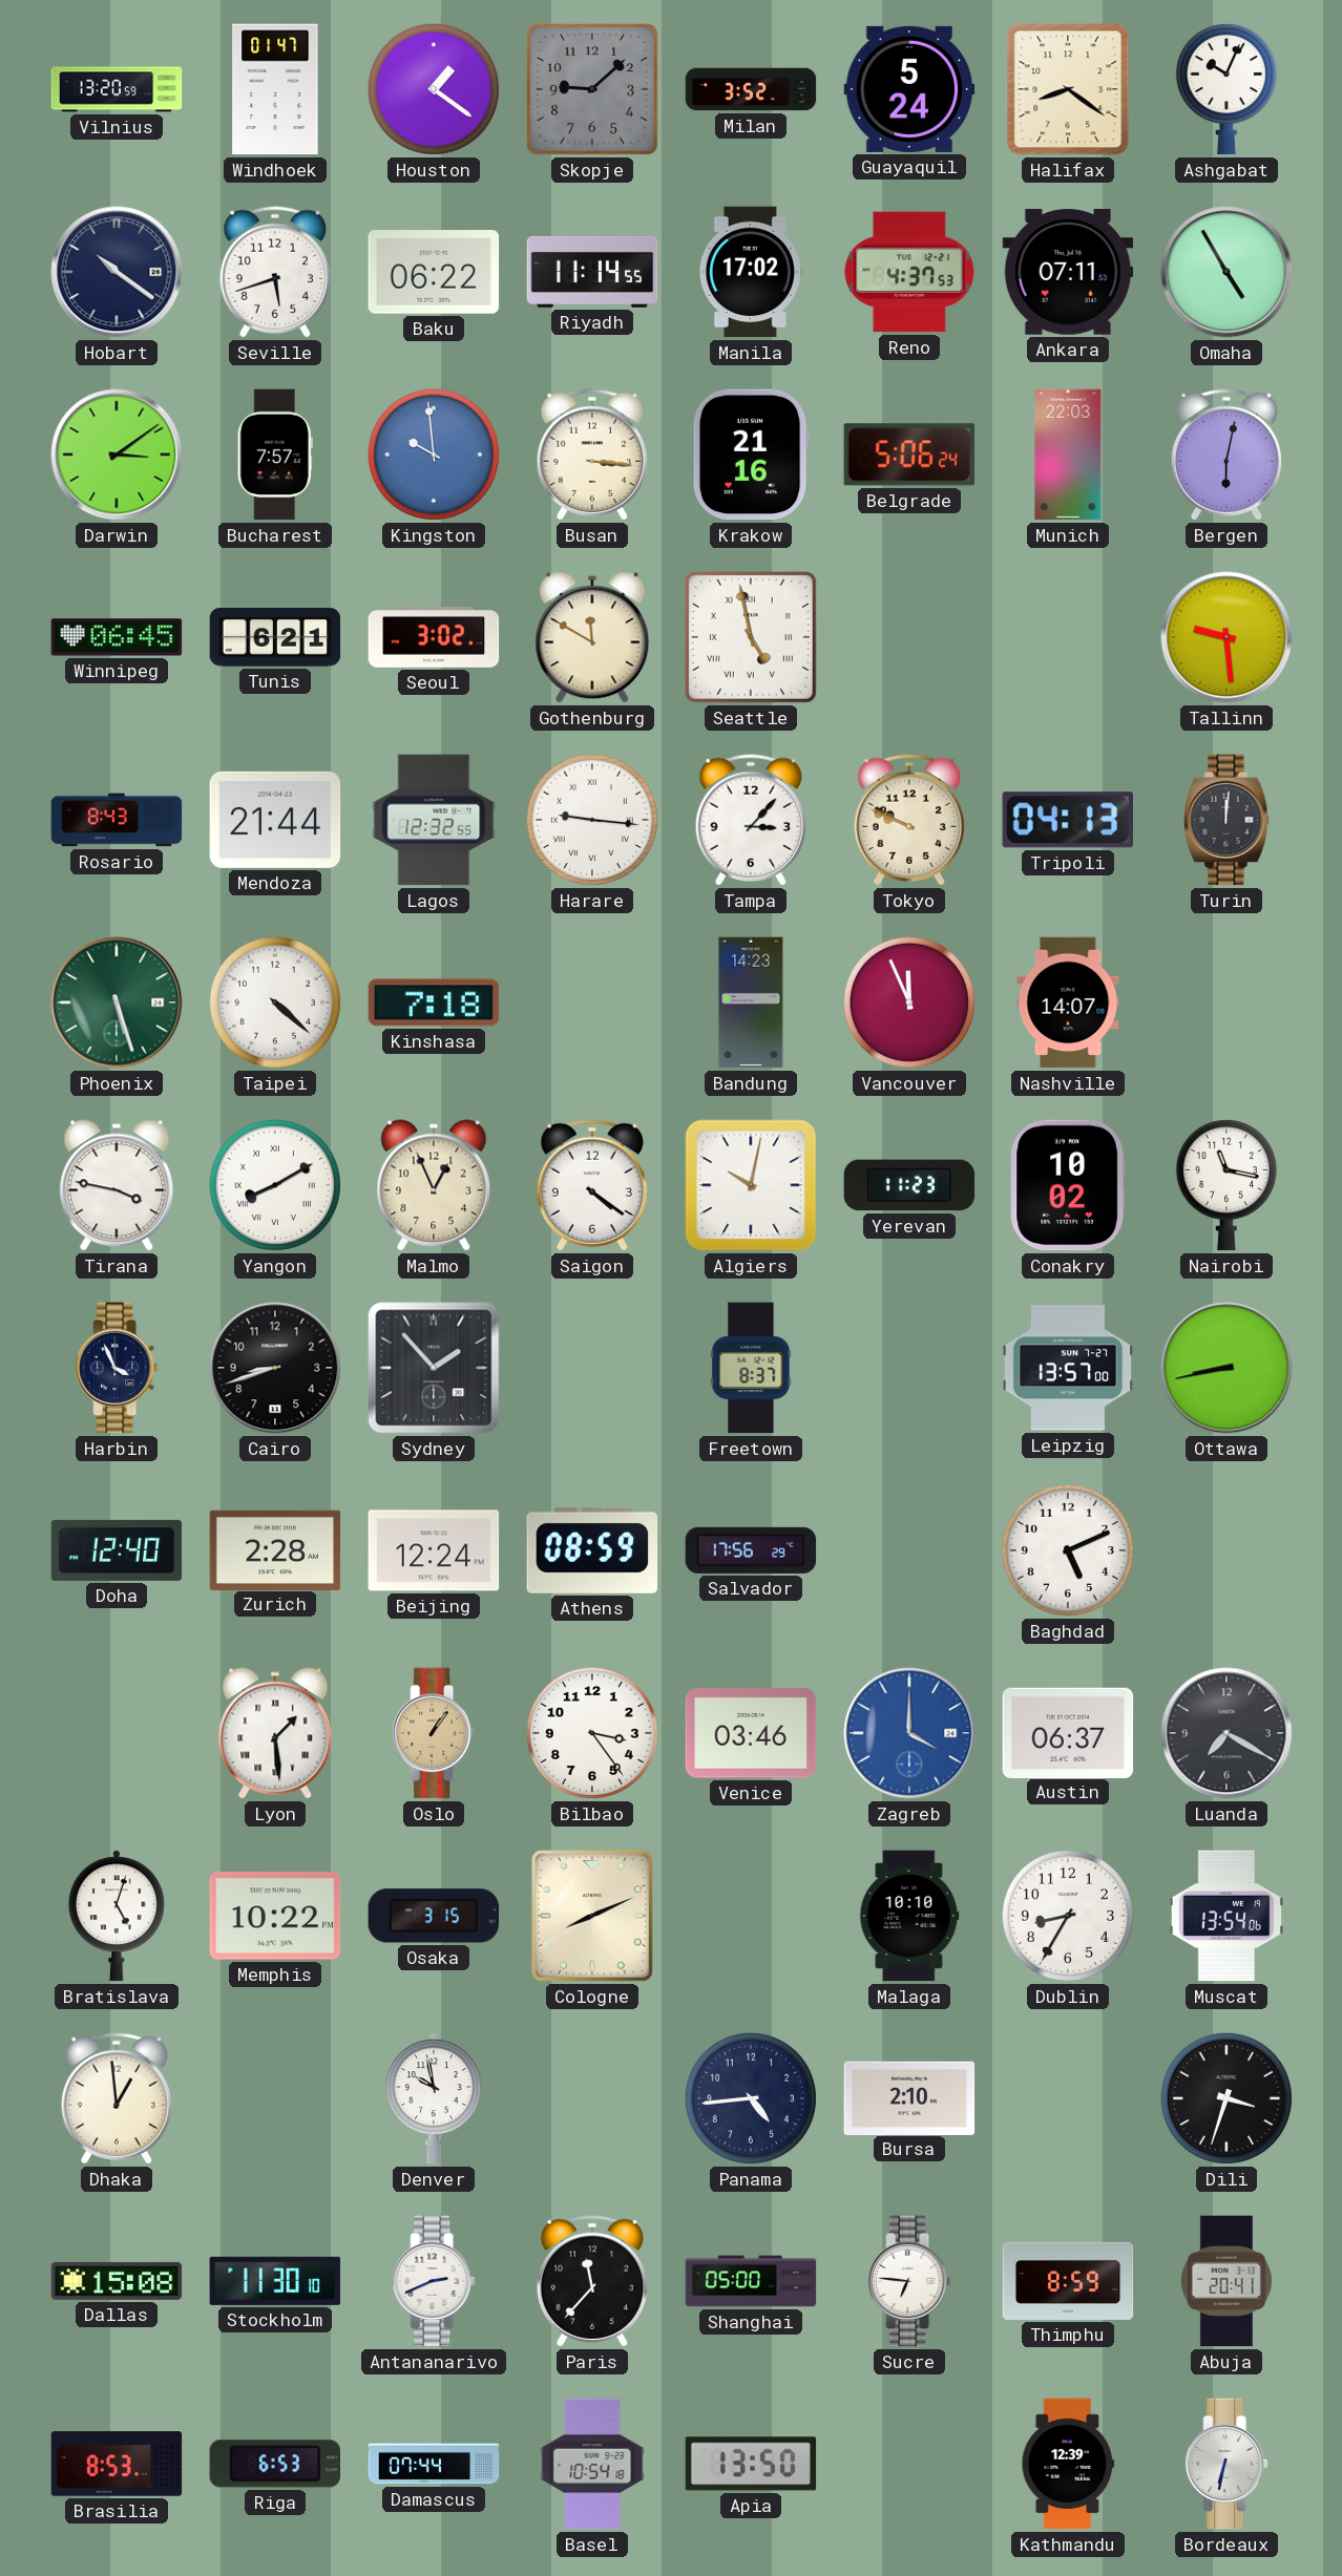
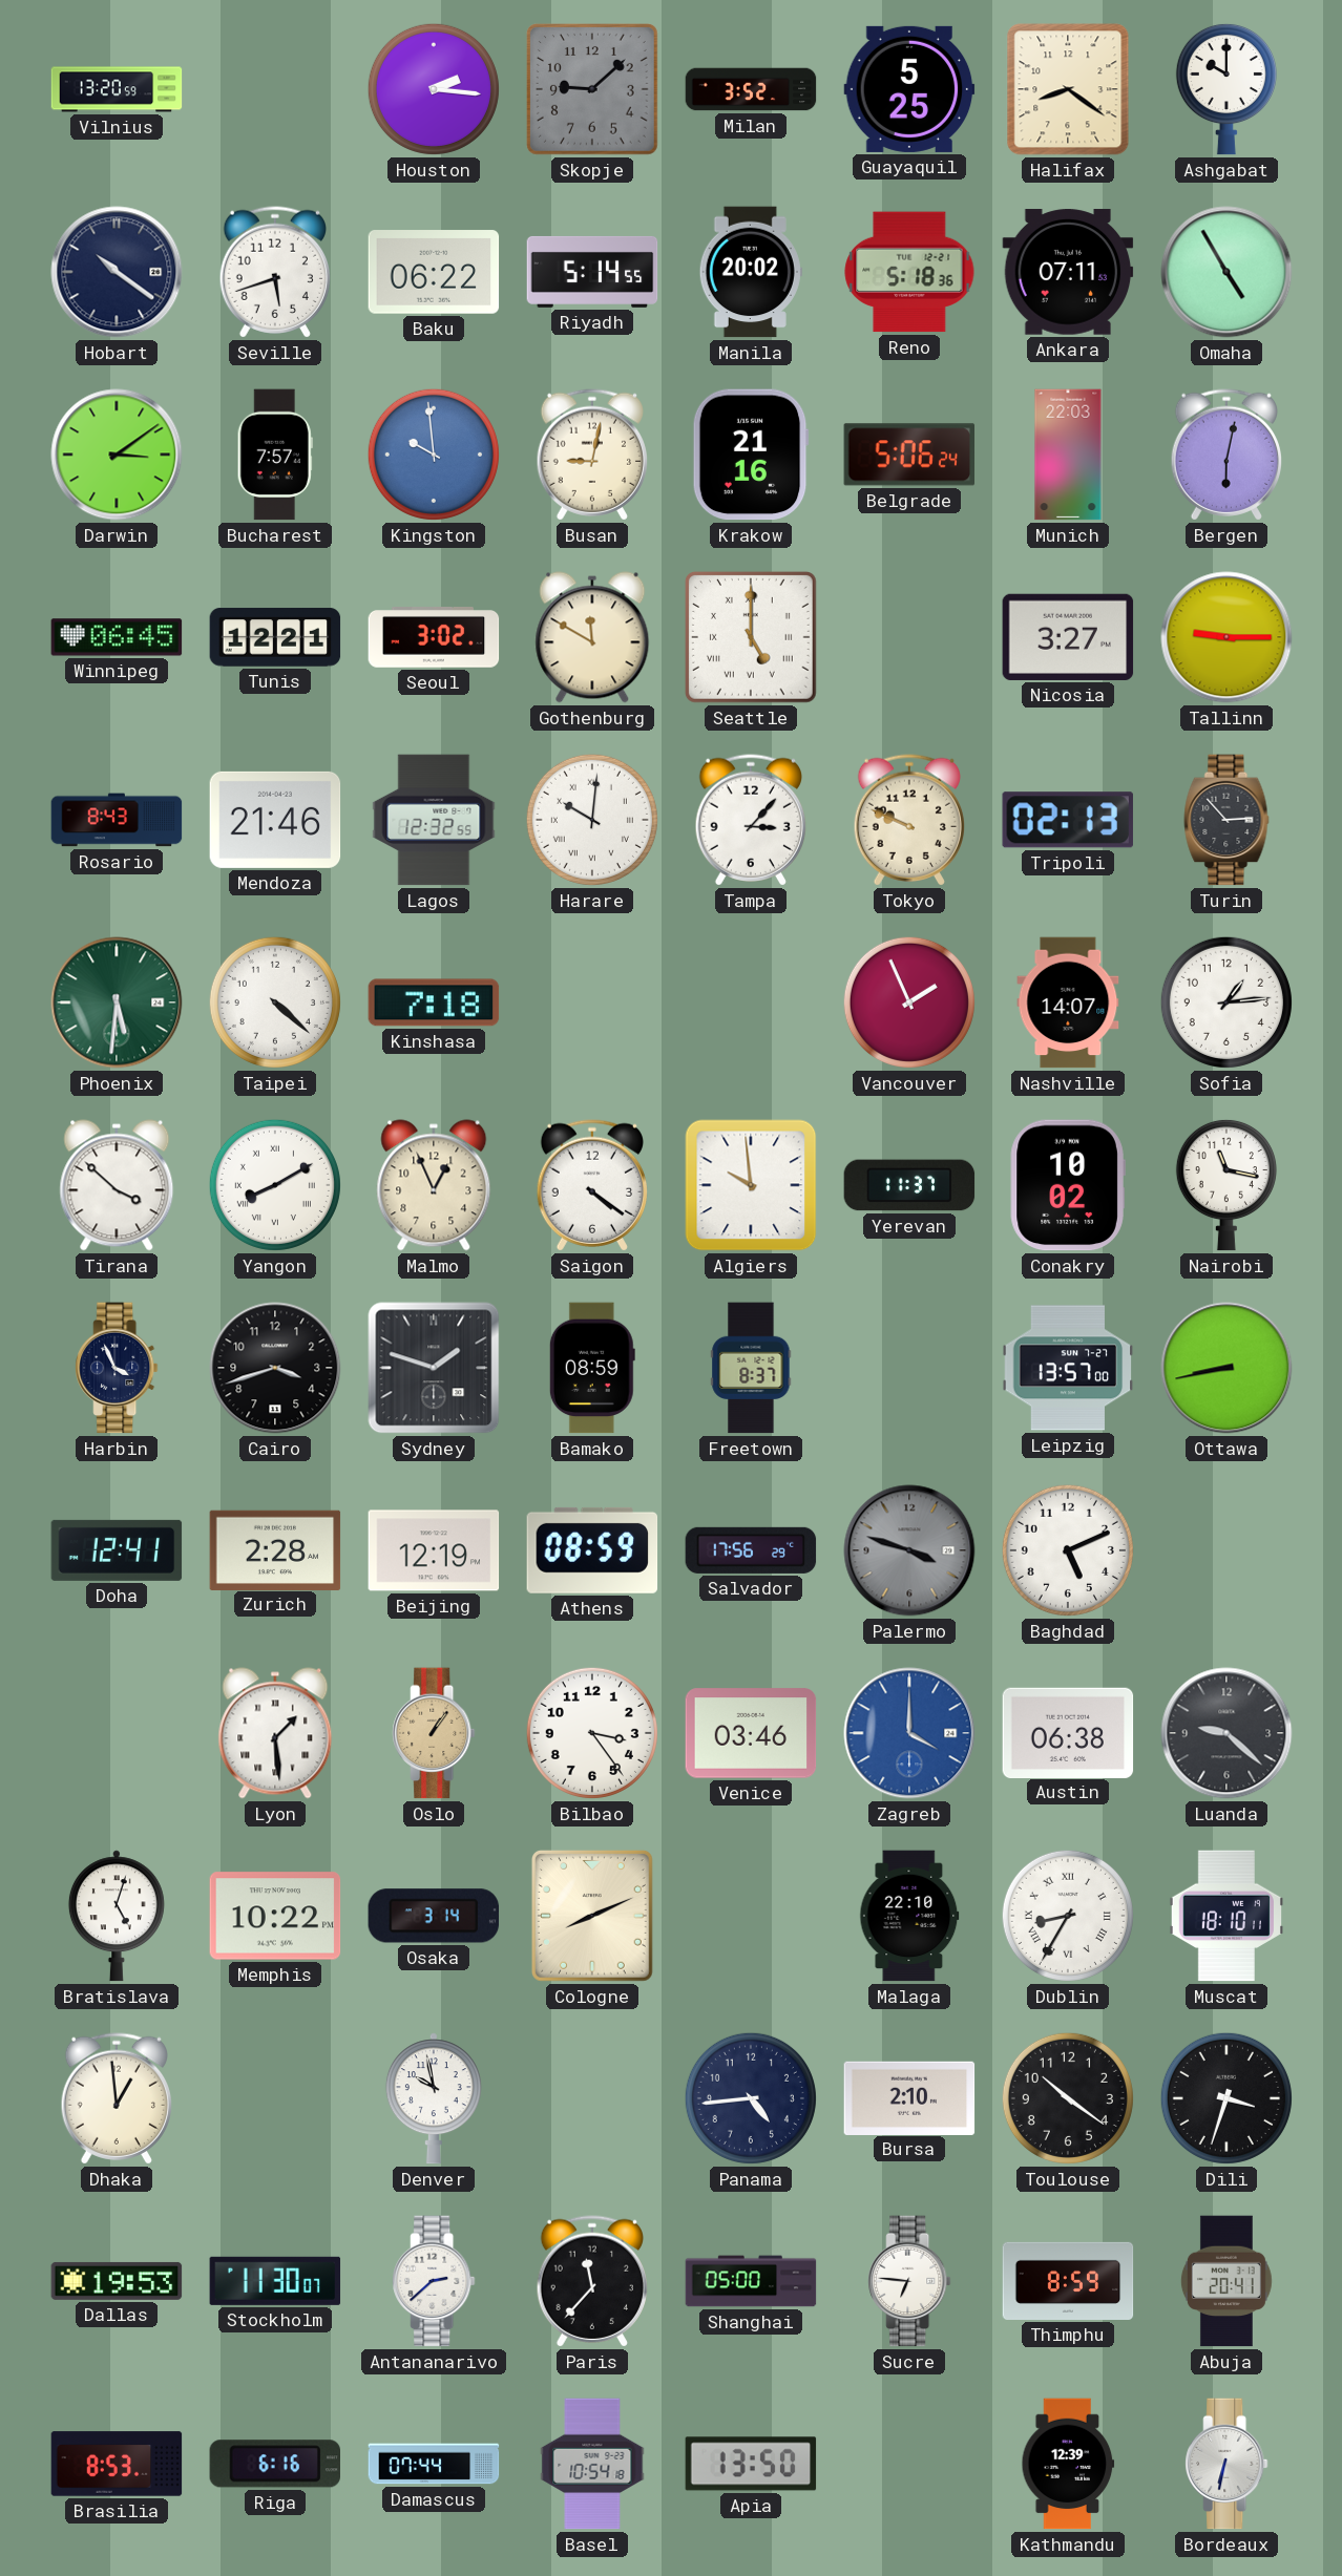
Windhoek: 01:47 -> none
Houston: 1:21 -> 2:16
Guayaquil: 5:24 -> 5:25
Ashgabat: 10:04 -> 10:00
Riyadh: 11:14 -> 5:14
Manila: 17:02 -> 20:02
Reno: 4:37 -> 5:18
Busan: 3:16 -> 9:02
Tunis: 6:21 -> 12:21
Seattle: 4:58 -> 5:00
Nicosia: none -> 3:27
Tallinn: 9:29 -> 9:15
Mendoza: 21:44 -> 21:46
Harare: 9:16 -> 10:01
Tripoli: 04:13 -> 02:13
Turin: 12:01 -> 2:53
Phoenix: 5:27 -> 5:31
Bandung: 14:23 -> none
Vancouver: 11:56 -> 1:56
Sofia: none -> 1:14
Tirana: 3:47 -> 3:52
Algiers: 10:02 -> 9:59
Yerevan: 11:23 -> 11:37
Cairo: 8:42 -> 3:42
Sydney: 1:53 -> 1:48
Bamako: none -> 08:59
Doha: 12:40 -> 12:41
Beijing: 12:24 -> 12:19
Palermo: none -> 3:48
Austin: 06:37 -> 06:38
Luanda: 7:20 -> 9:22
Osaka: 3:15 -> 3:14
Malaga: 10:10 -> 22:10
Dublin numerals: Arabic -> Roman
Muscat: 13:54 -> 18:10
Toulouse: none -> 10:21
Dallas: 15:08 -> 19:53
Stockholm: 11:30:10 -> 11:30:07
Antananarivo: 2:41 -> 2:38
Riga: 6:53 -> 6:16
